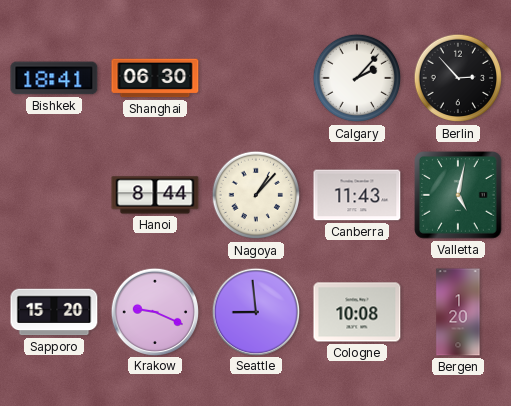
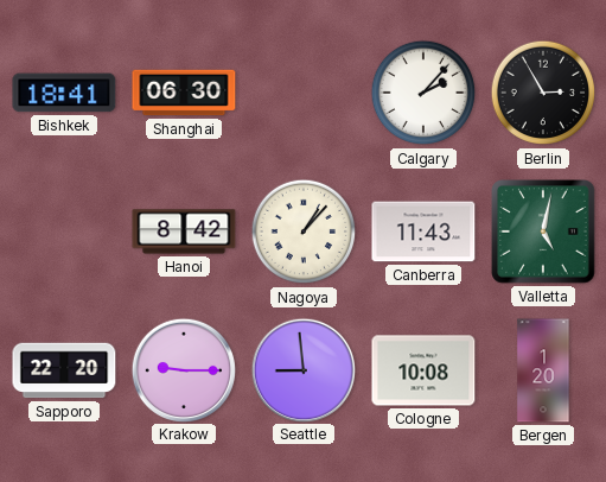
Berlin: 2:53 -> 2:55
Hanoi: 8:44 -> 8:42
Sapporo: 15:20 -> 22:20
Krakow: 9:19 -> 9:15
